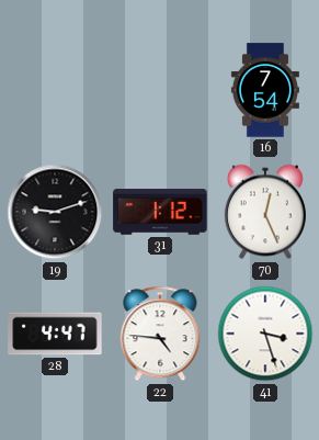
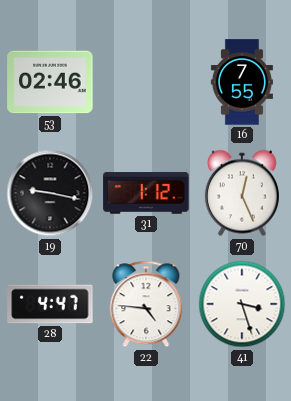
53: none -> 02:46
16: 7:54 -> 7:55
19: 9:12 -> 9:17
